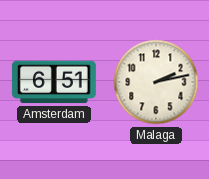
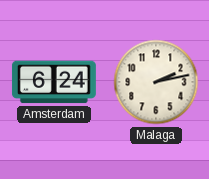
Amsterdam: 6:51 -> 6:24
